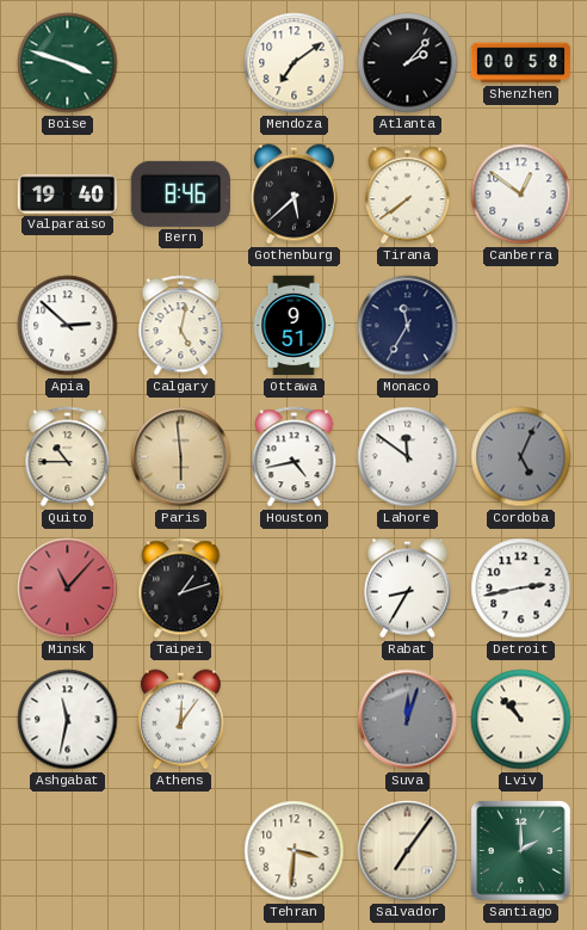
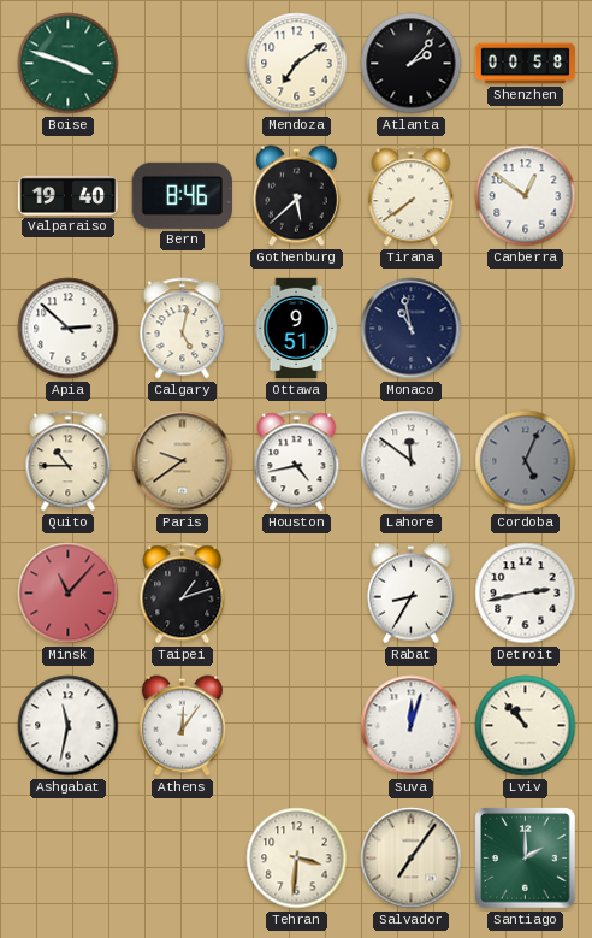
Monaco: 11:35 -> 10:58
Paris: 5:59 -> 9:39
Suva dial: grey -> white
